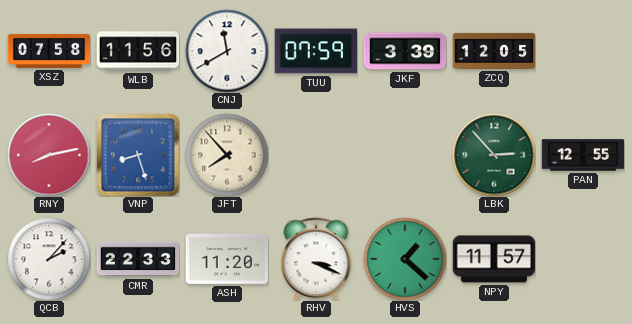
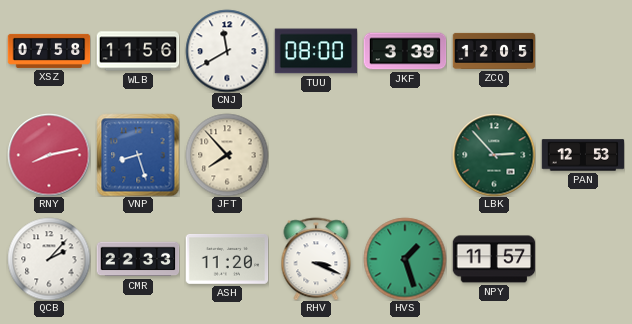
TUU: 07:59 -> 08:00
PAN: 12:55 -> 12:53
HVS: 1:22 -> 1:27
